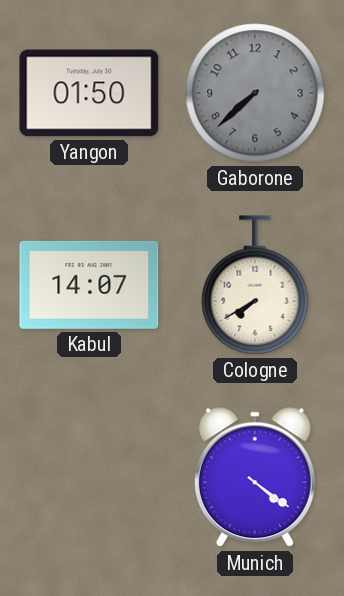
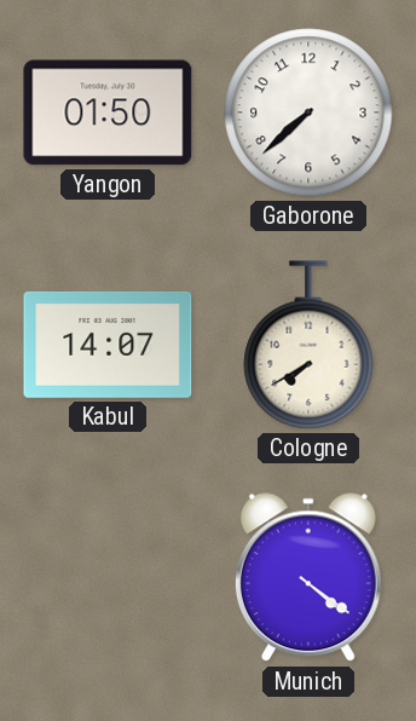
Gaborone dial: grey -> white
